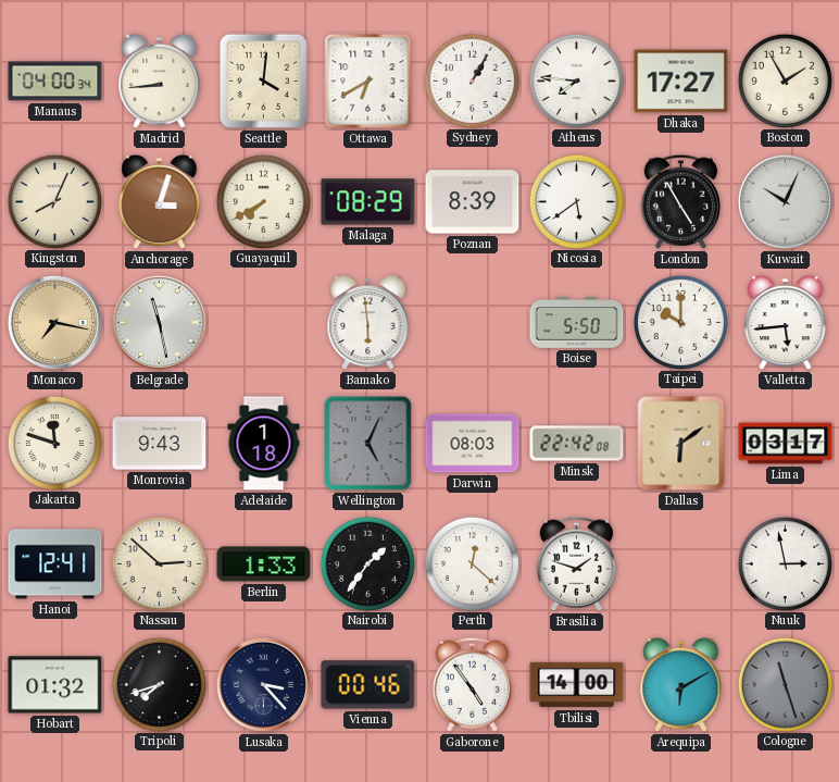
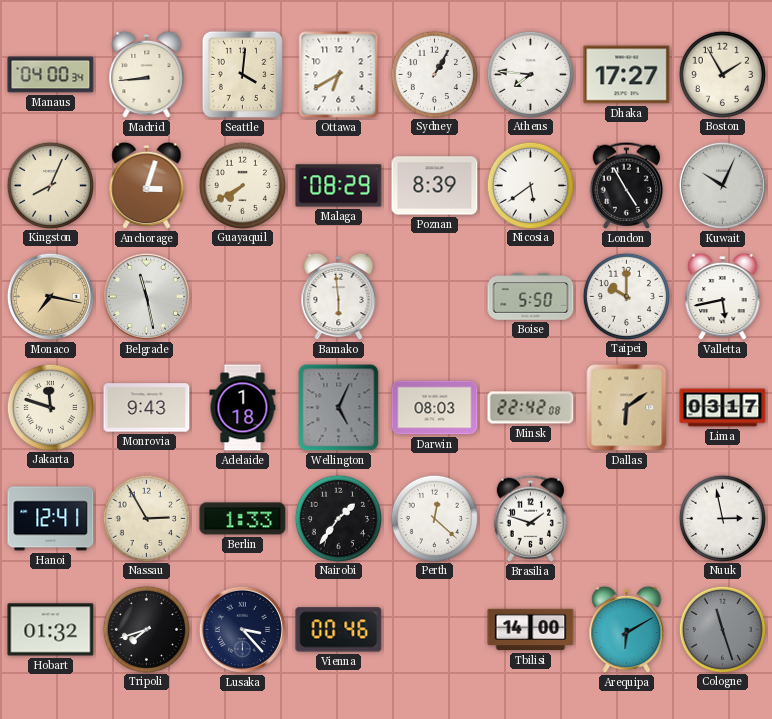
Valletta: 5:44 -> 5:43
Nassau: 2:52 -> 2:55
Gaborone: 4:54 -> none
